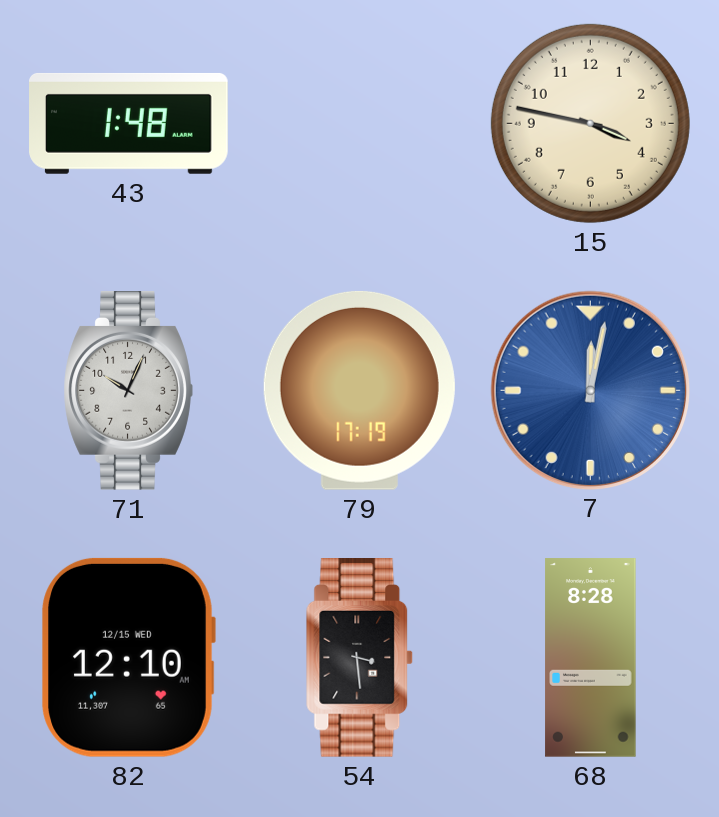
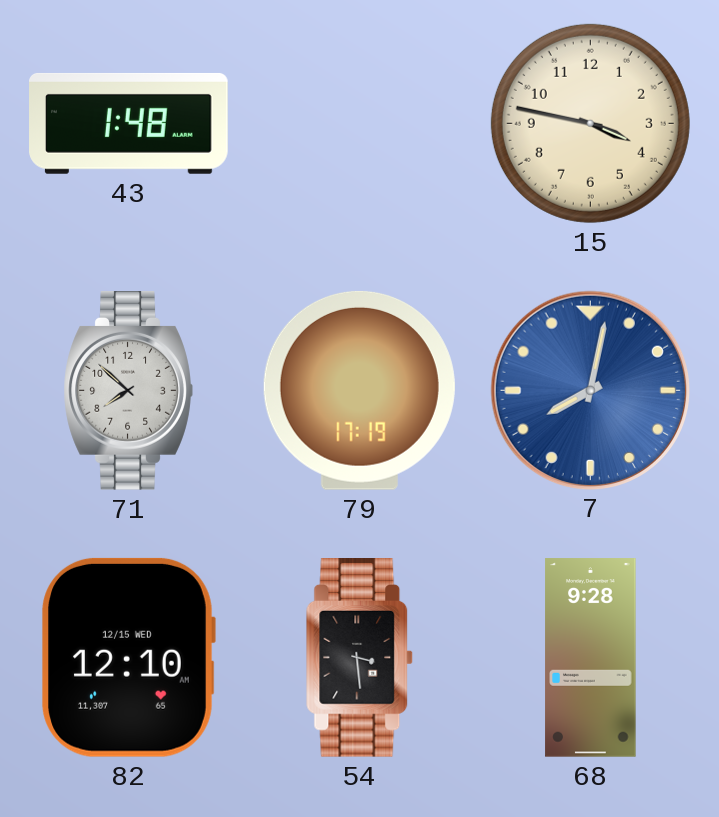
71: 10:04 -> 7:52
7: 12:02 -> 8:02
68: 8:28 -> 9:28
